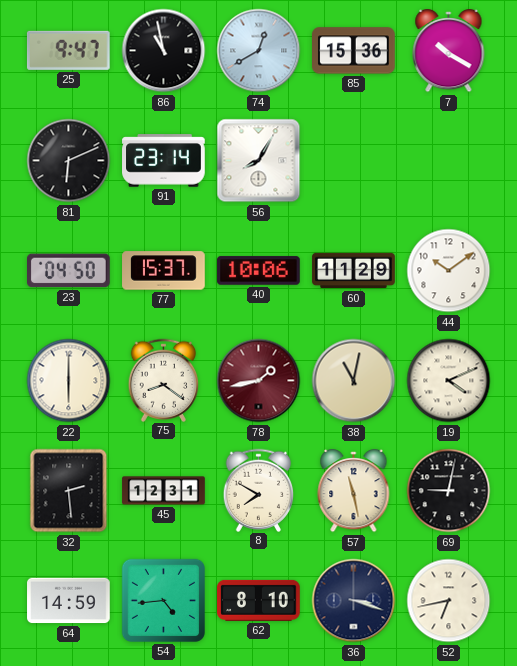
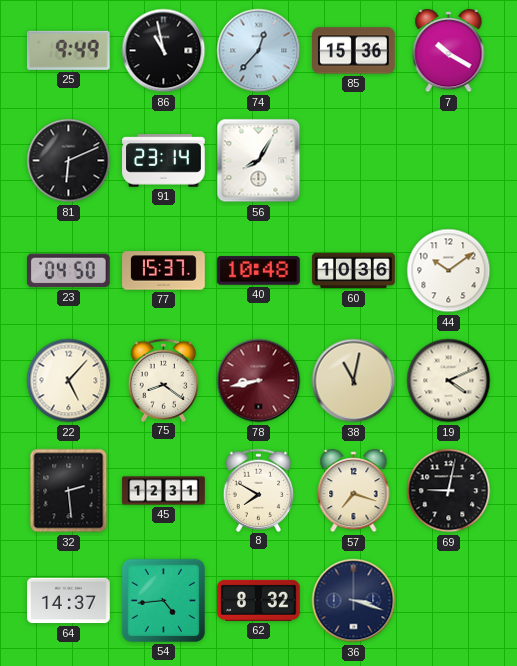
25: 9:47 -> 9:49
74: 12:40 -> 12:37
40: 10:06 -> 10:48
60: 11:29 -> 10:36
22: 6:00 -> 5:07
78: 1:43 -> 8:43
57: 11:28 -> 7:18
64: 14:59 -> 14:37
62: 8:10 -> 8:32
52: 6:43 -> none
